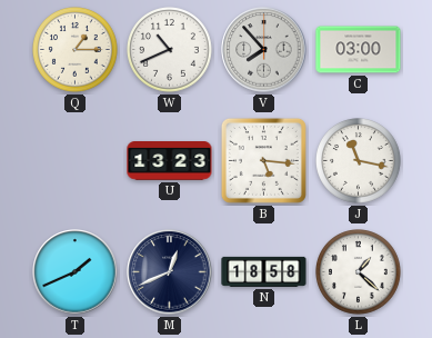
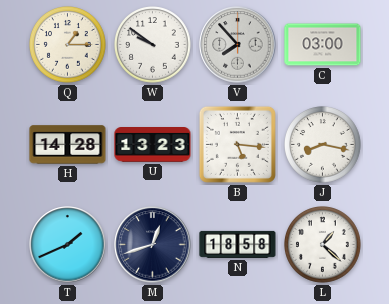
W: 10:41 -> 9:51
H: none -> 14:28
J: 11:17 -> 8:17
M: 12:41 -> 12:42
